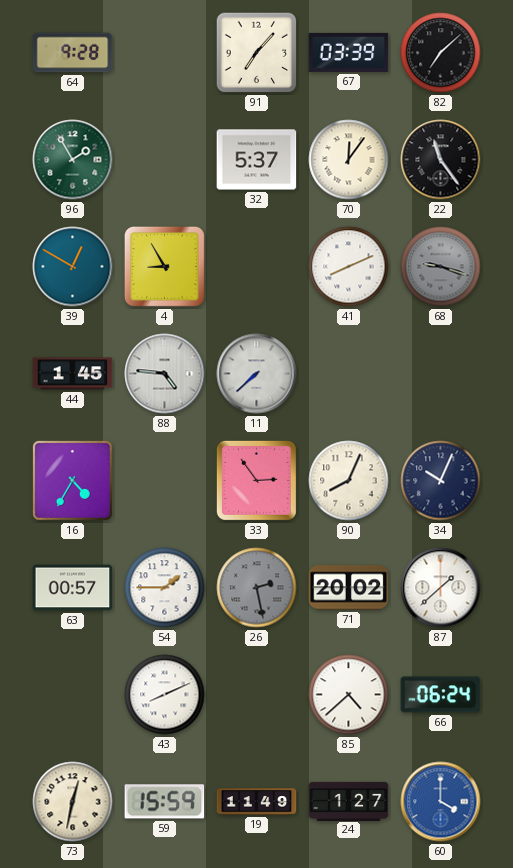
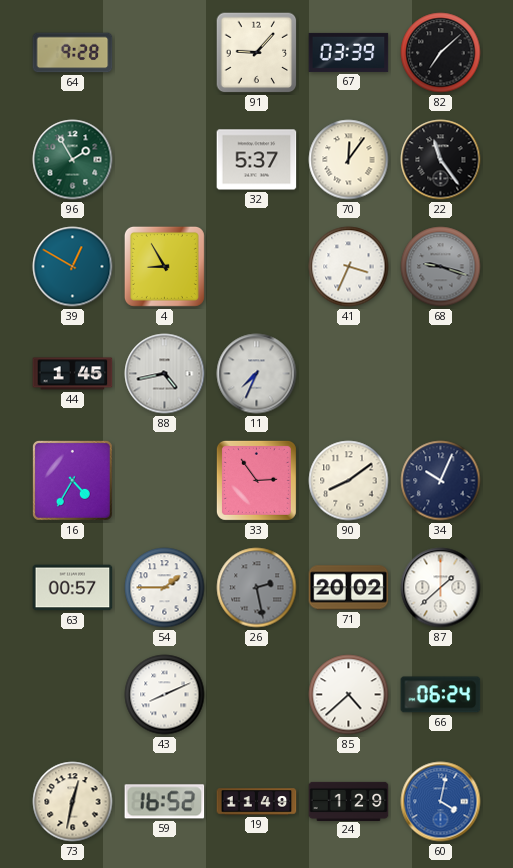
91: 7:07 -> 9:07
41: 8:11 -> 3:34
88: 4:46 -> 4:43
11: 7:38 -> 7:34
90: 8:04 -> 8:09
59: 15:59 -> 16:52
24: 1:27 -> 1:29
60: 4:00 -> 4:02
